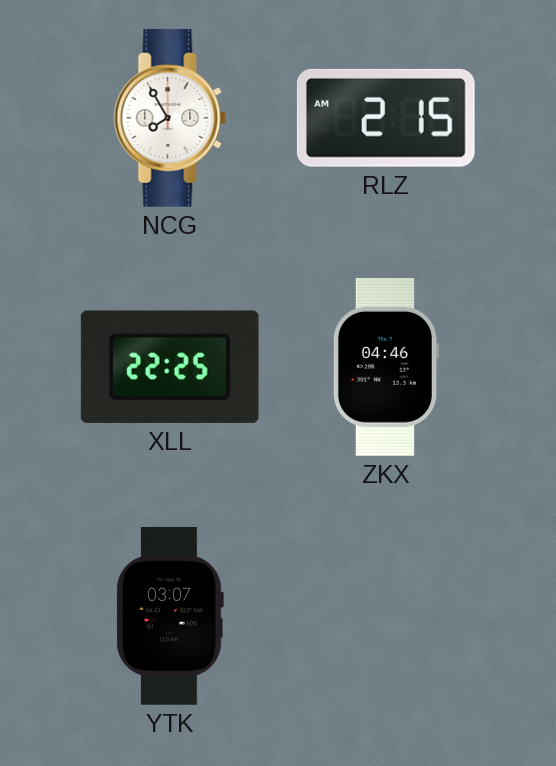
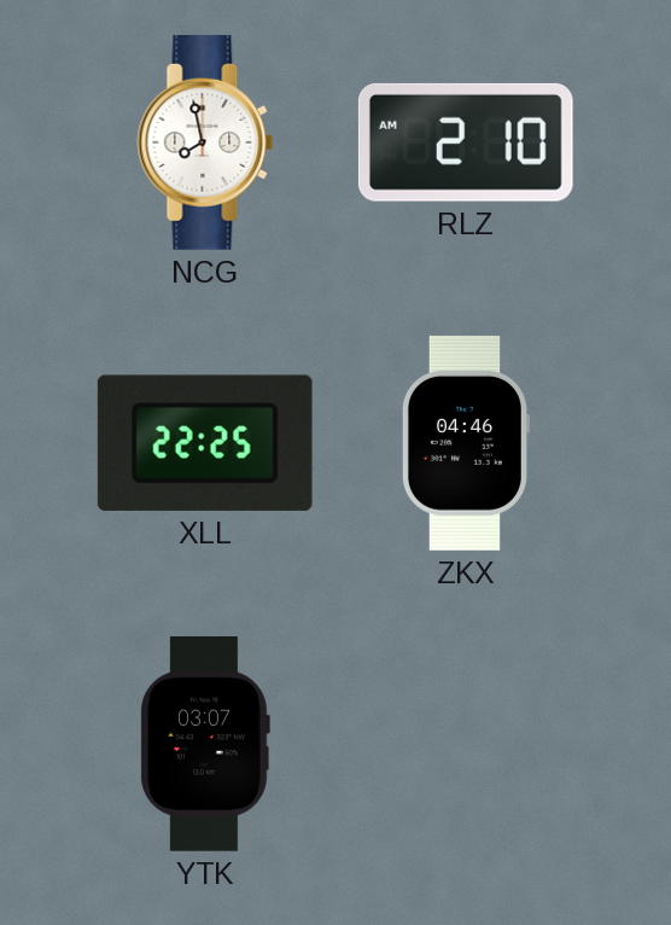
NCG: 7:55 -> 7:58
RLZ: 2:15 -> 2:10
